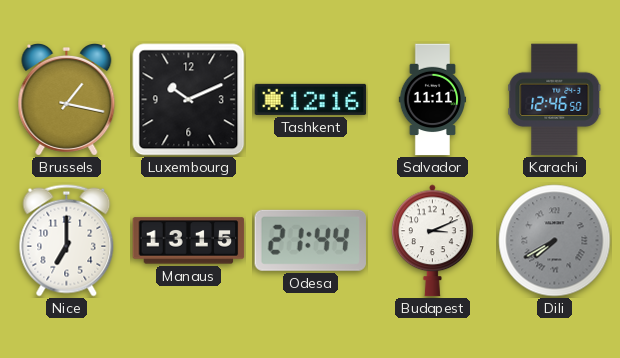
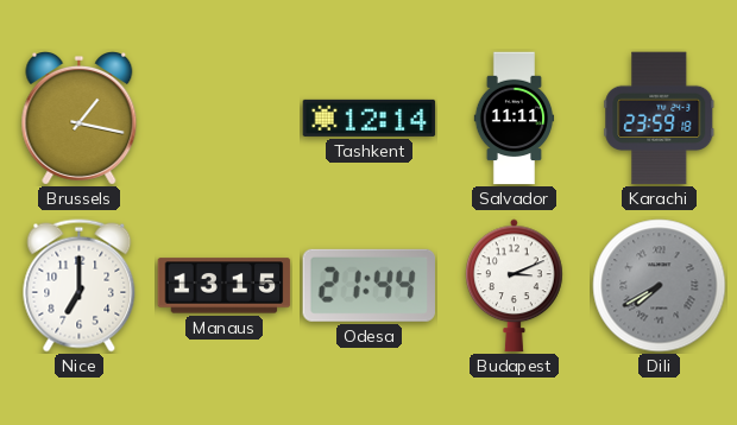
Luxembourg: 10:11 -> none
Tashkent: 12:16 -> 12:14
Karachi: 12:46 -> 23:59
